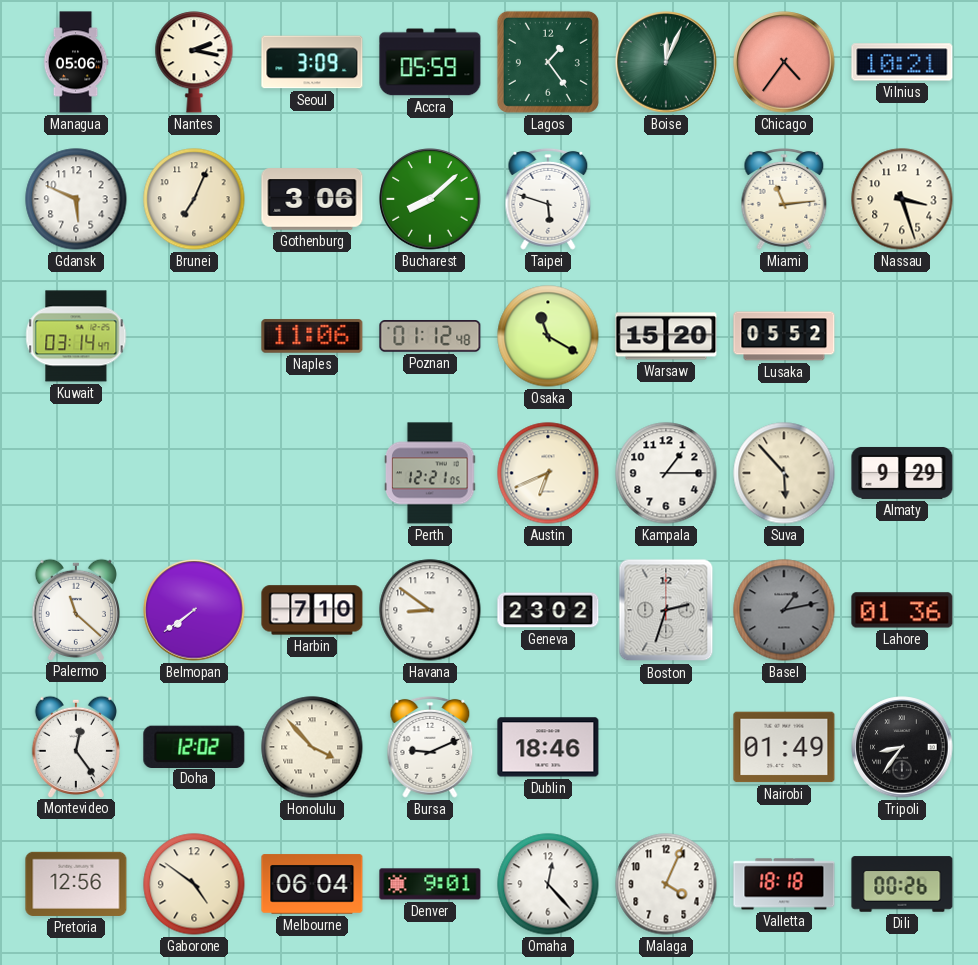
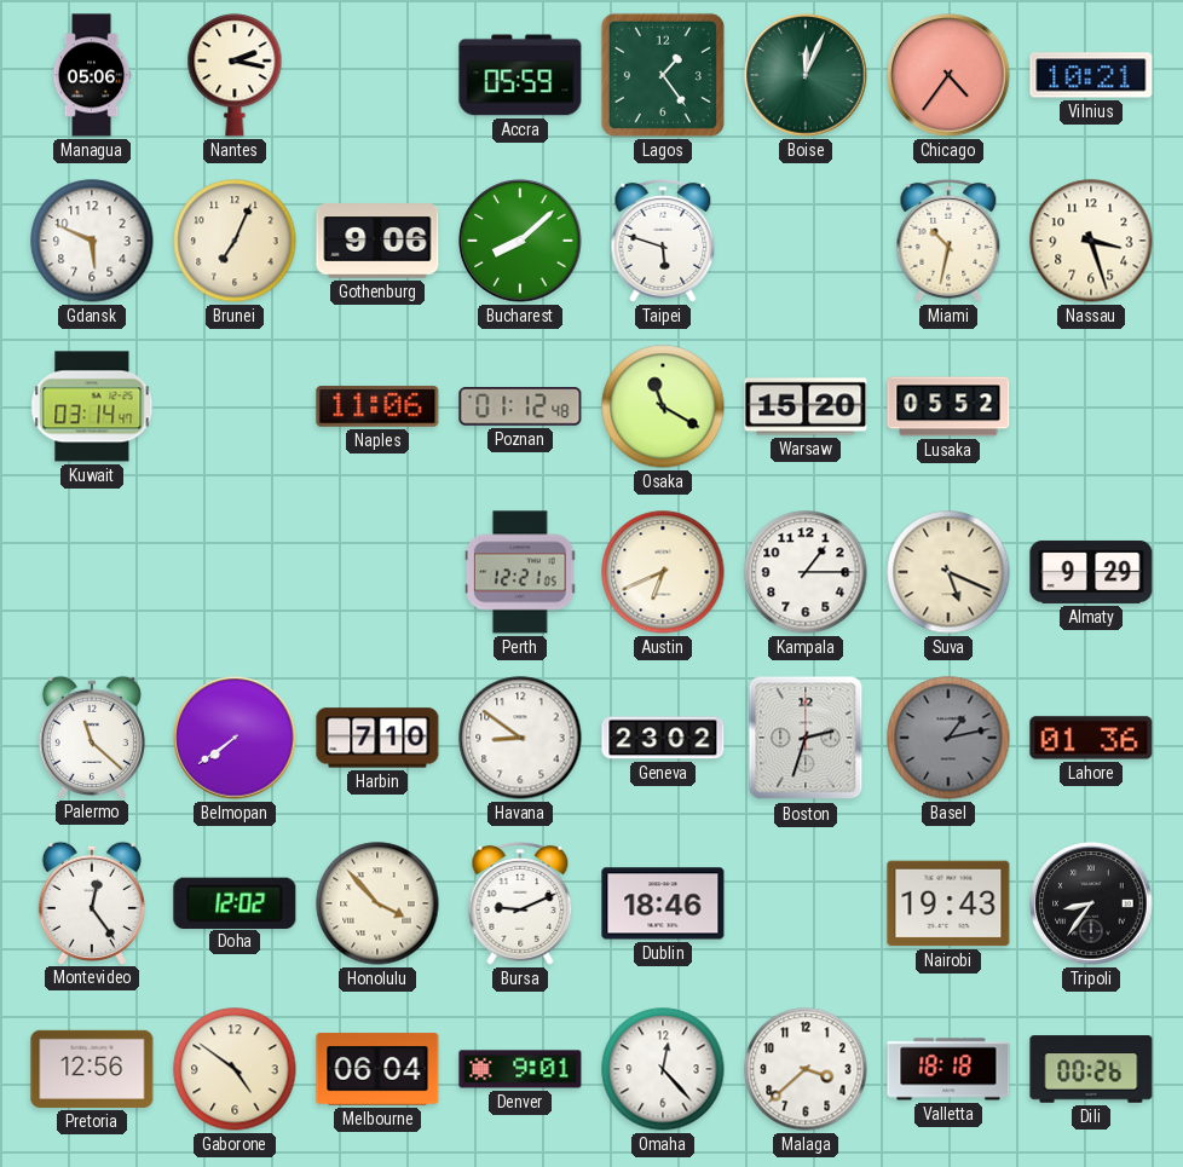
Seoul: 3:09 -> none
Gothenburg: 3:06 -> 9:06
Miami: 11:14 -> 10:32
Suva: 5:53 -> 5:19
Nairobi: 01:49 -> 19:43
Malaga: 4:04 -> 3:38
